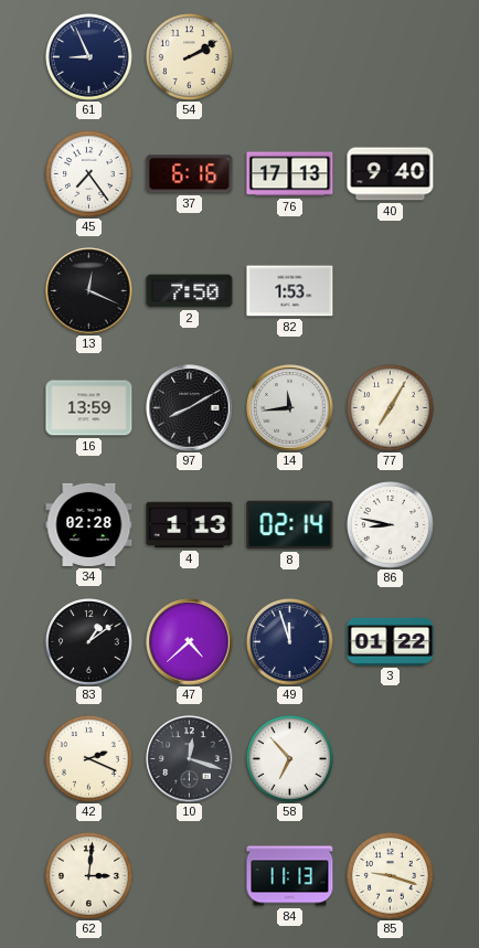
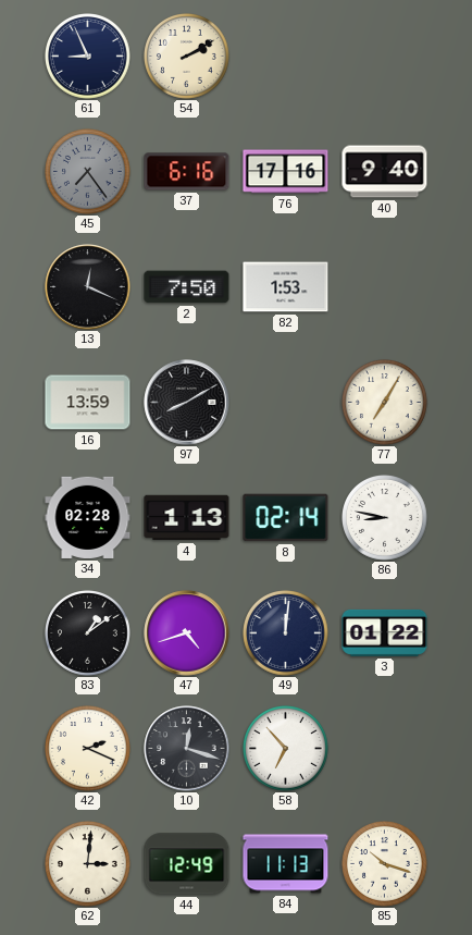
45 dial: white -> grey
76: 17:13 -> 17:16
14: 11:44 -> none
47: 4:38 -> 4:42
49: 11:57 -> 12:01
44: none -> 12:49
85: 9:18 -> 10:18
